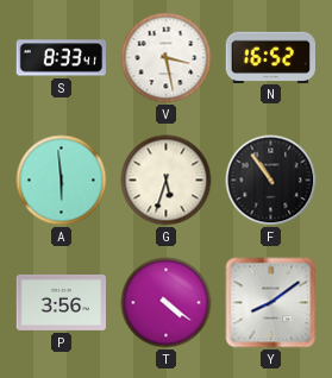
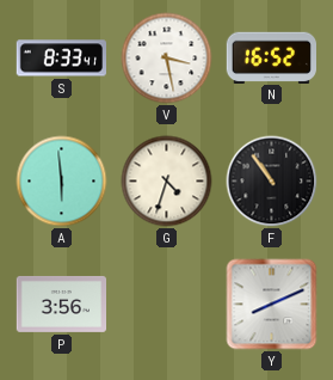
G: 5:33 -> 4:33
T: 4:21 -> none
Y: 8:09 -> 8:11
